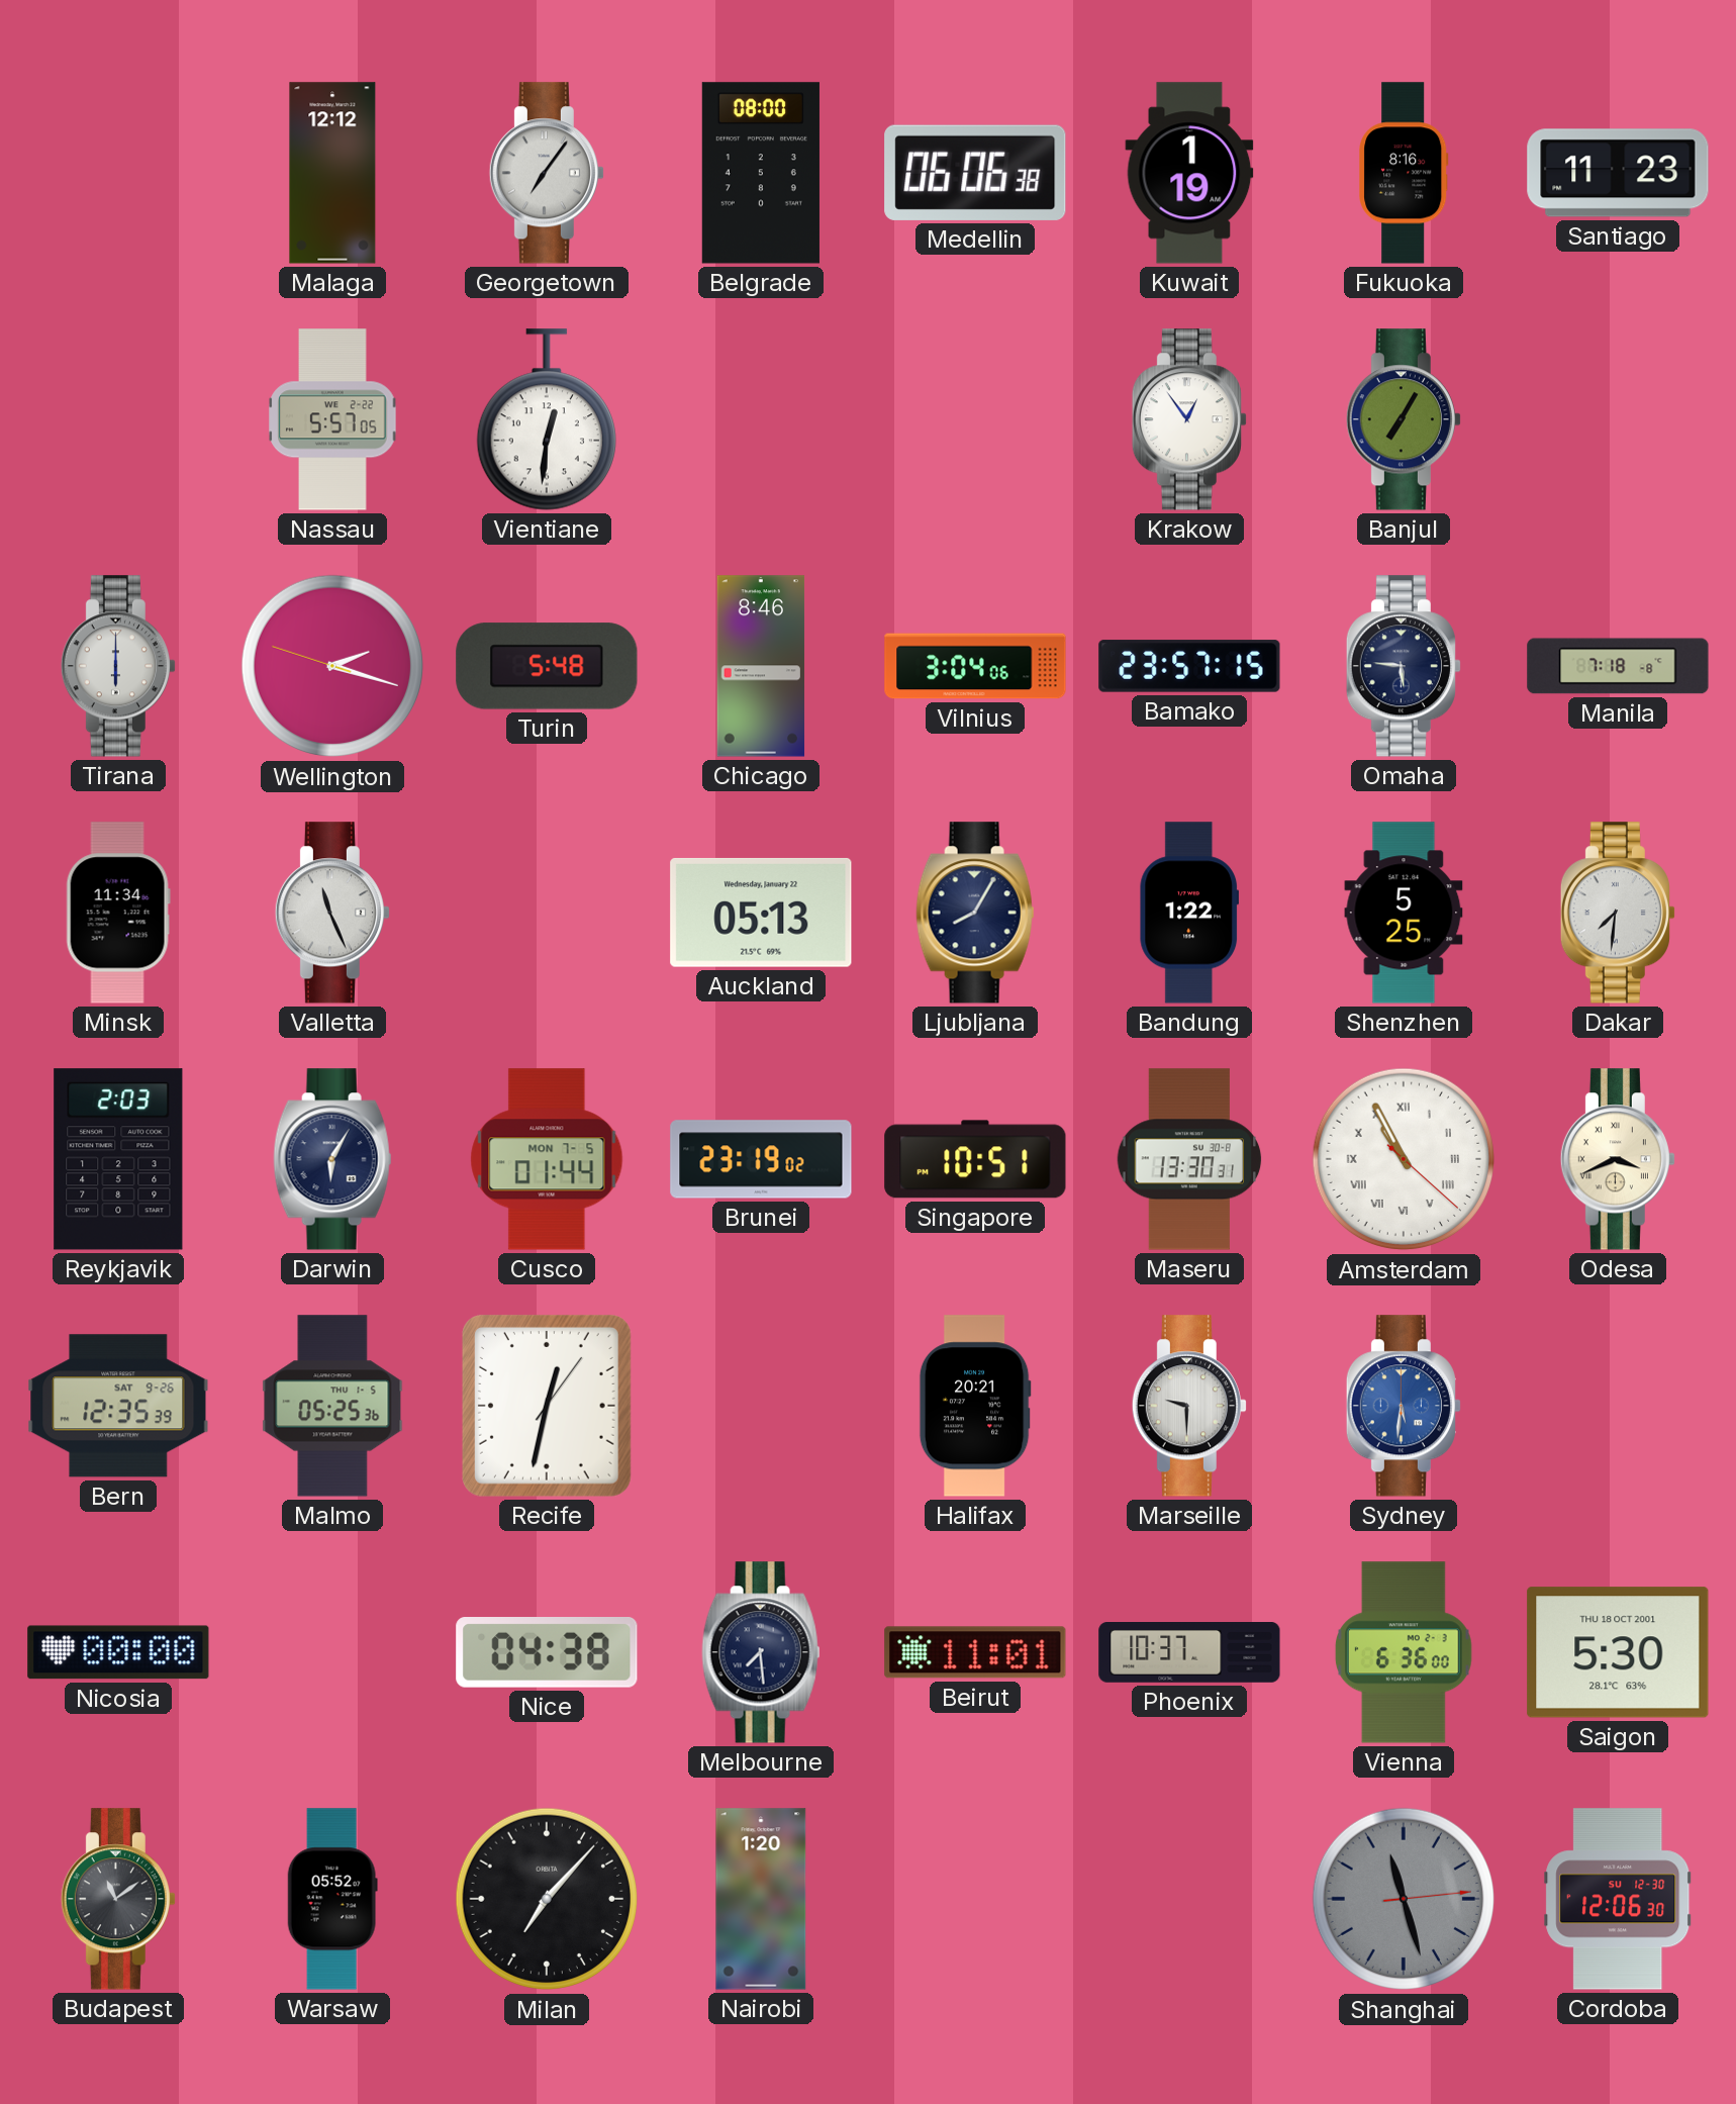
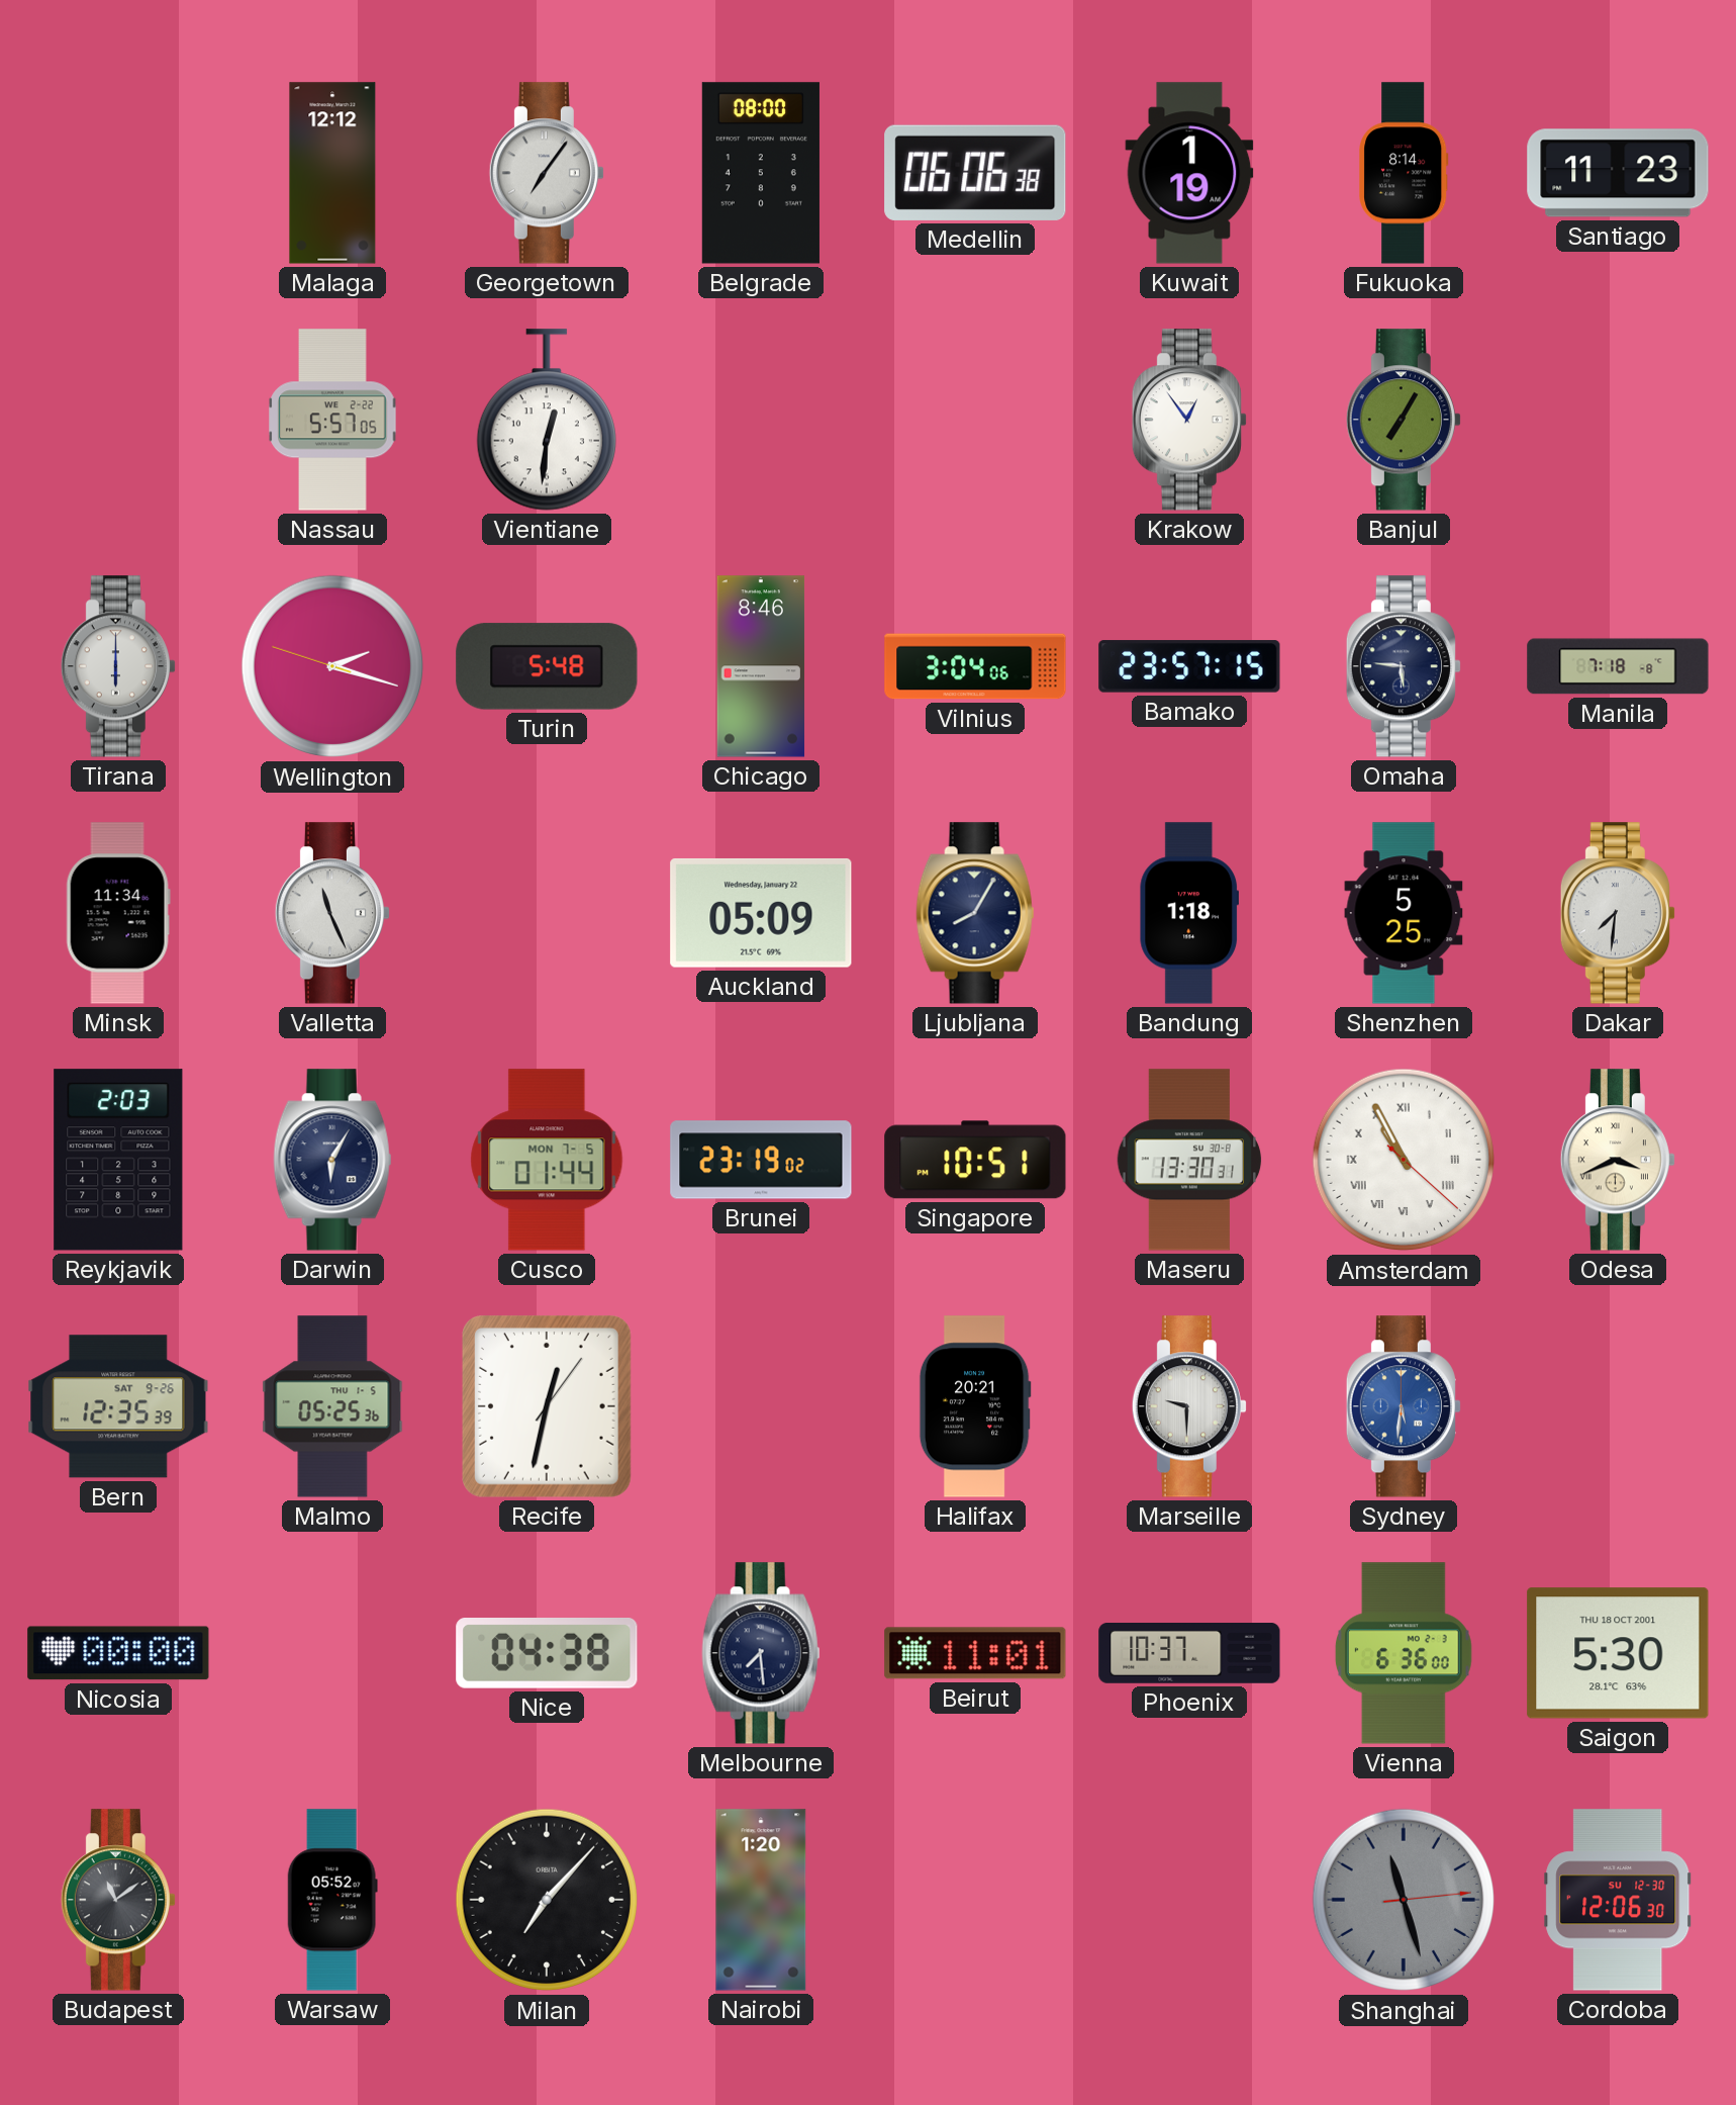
Fukuoka: 8:16 -> 8:14
Auckland: 05:13 -> 05:09
Bandung: 1:22 -> 1:18
